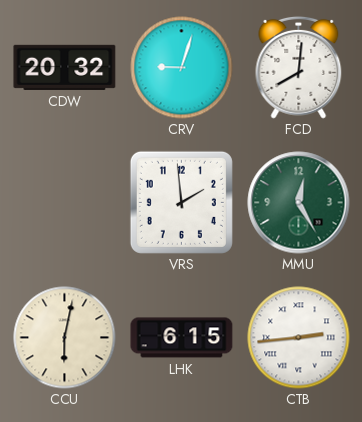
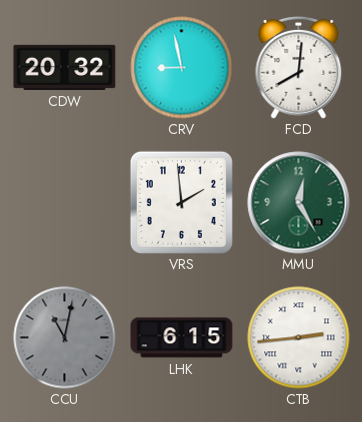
CRV: 9:03 -> 8:58
CCU: 6:02 -> 11:02
CCU dial: cream -> grey
